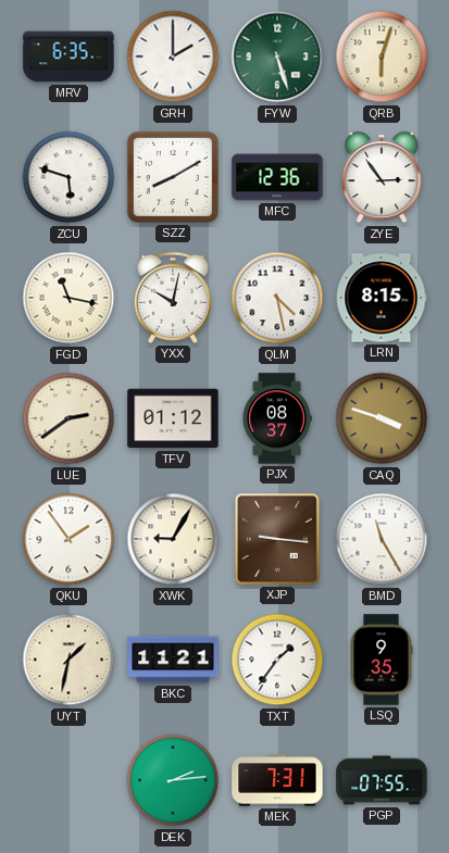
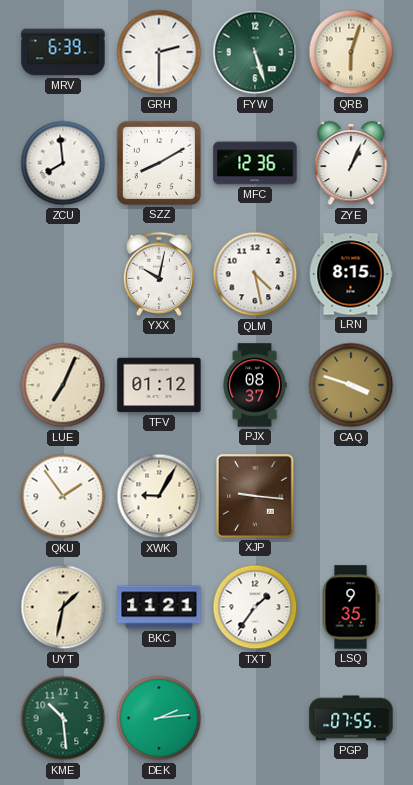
MRV: 6:35 -> 6:39
GRH: 2:00 -> 2:30
ZCU: 5:48 -> 7:59
ZYE: 2:54 -> 1:04
FGD: 11:17 -> none
LUE: 2:39 -> 7:04
BMD: 11:25 -> none
KME: none -> 10:29
MEK: 7:31 -> none
